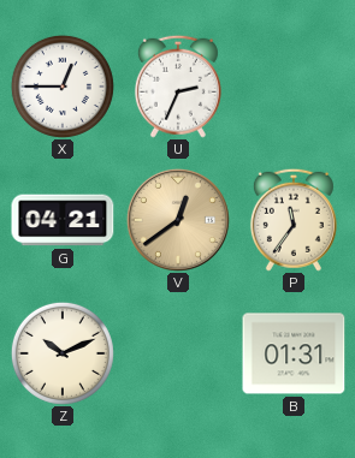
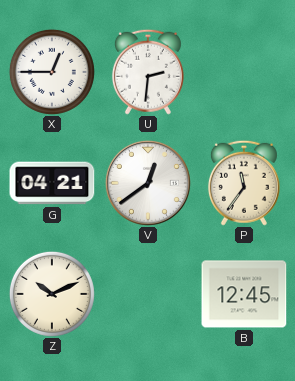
U: 2:34 -> 2:31
V dial: champagne -> white
B: 01:31 -> 12:45
